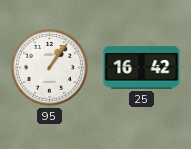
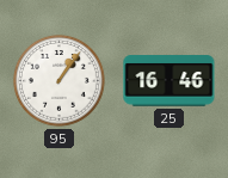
25: 16:42 -> 16:46
